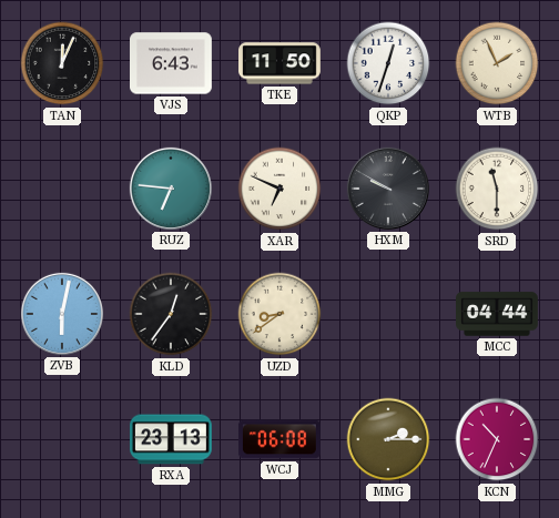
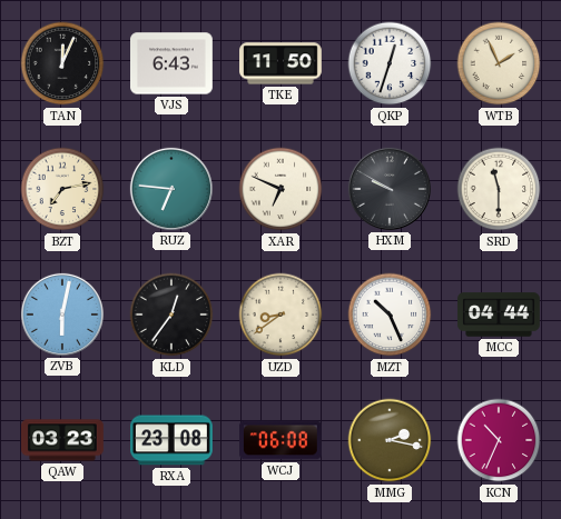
BZT: none -> 7:13
MZT: none -> 10:26
QAW: none -> 03:23
RXA: 23:13 -> 23:08
MMG: 2:15 -> 2:17
